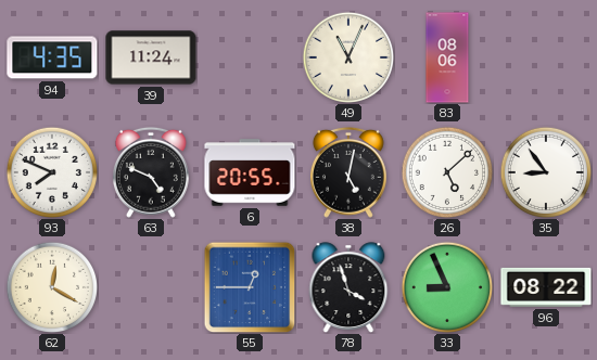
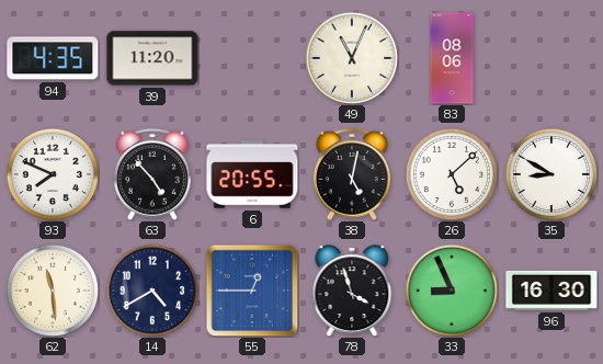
39: 11:24 -> 11:20
63: 4:49 -> 4:53
35: 8:54 -> 8:50
62: 12:20 -> 11:29
14: none -> 4:40
96: 08:22 -> 16:30
